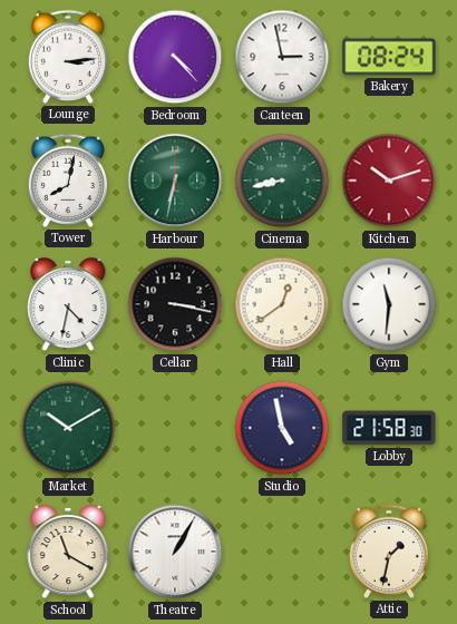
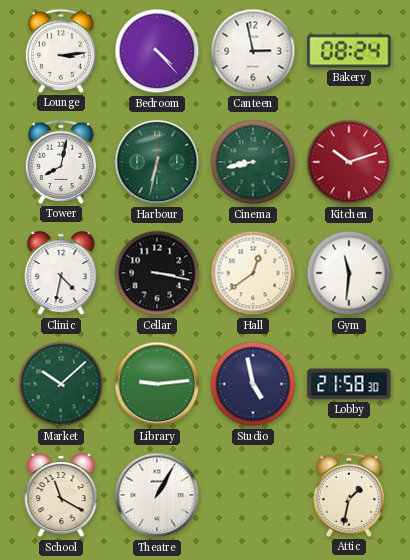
Market: 10:10 -> 10:08
Library: none -> 9:14
